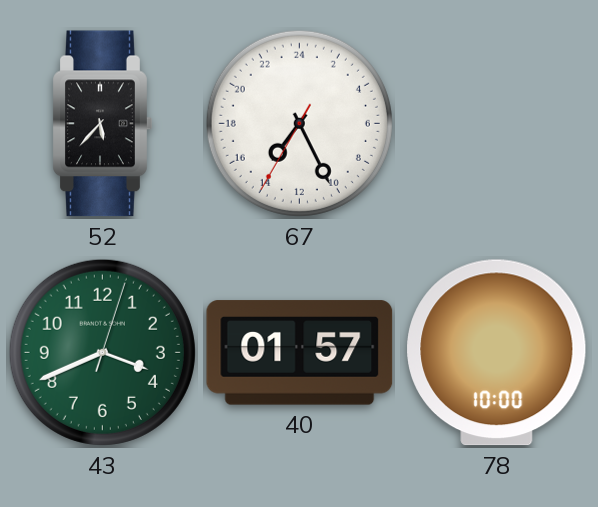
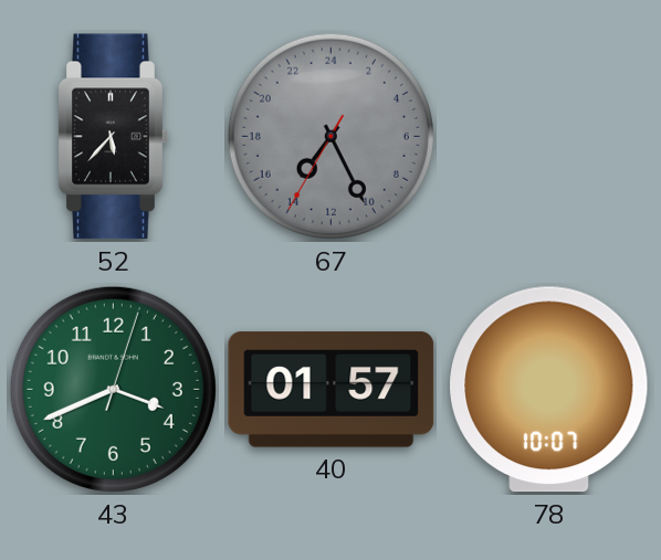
67 dial: white -> grey
78: 10:00 -> 10:07
